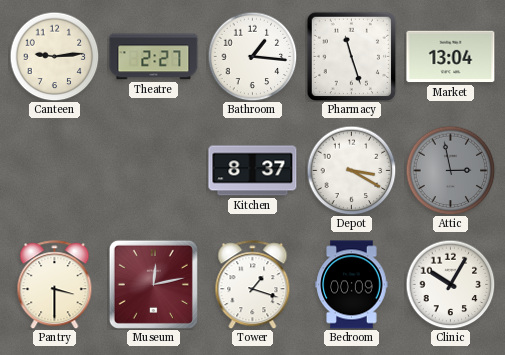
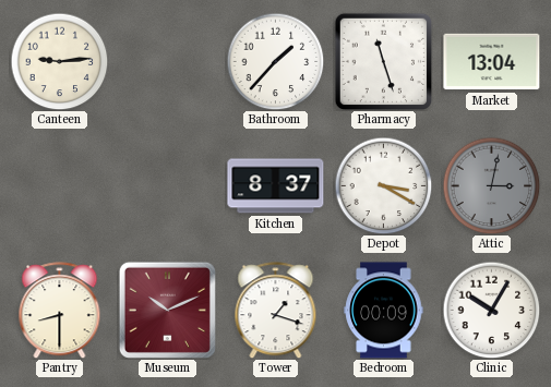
Theatre: 2:27 -> none
Bathroom: 1:16 -> 1:37
Attic: 2:58 -> 3:02
Pantry: 3:30 -> 8:30
Museum: 12:13 -> 10:11
